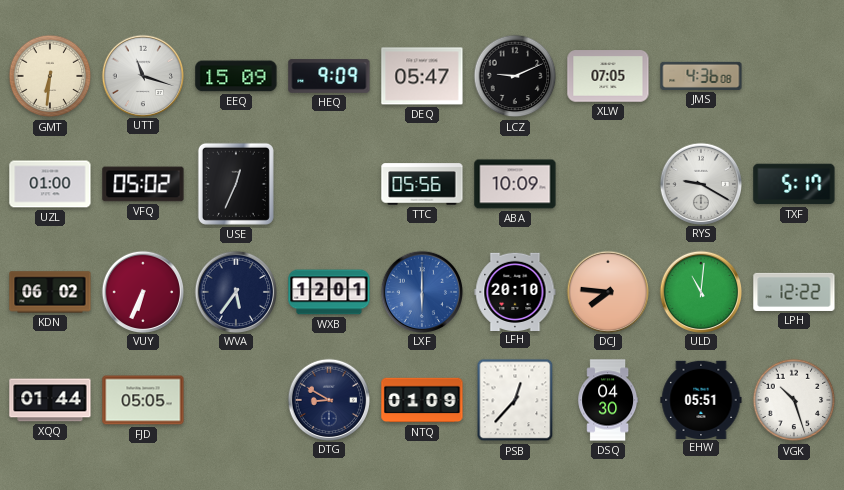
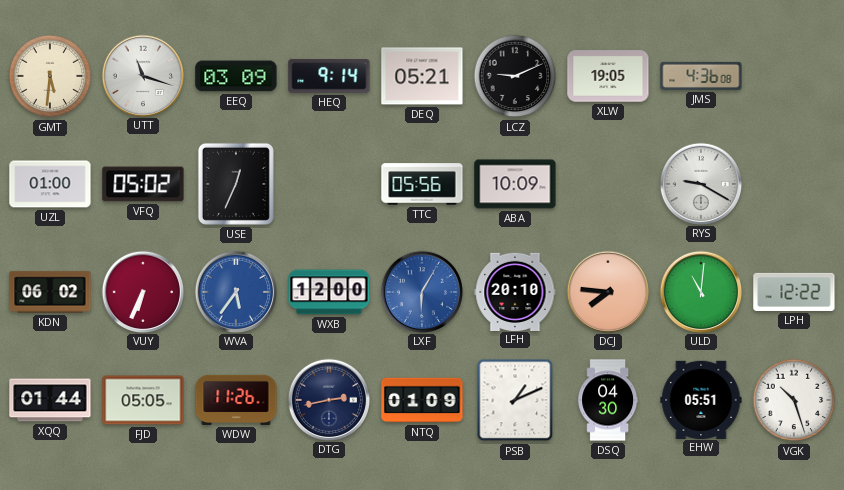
GMT: 6:31 -> 5:31
EEQ: 15:09 -> 03:09
HEQ: 9:09 -> 9:14
DEQ: 05:47 -> 05:21
XLW: 07:05 -> 19:05
TXF: 5:17 -> none
WVA dial: navy -> blue
WXB: 12:01 -> 12:00
LXF: 6:00 -> 6:05
WDW: none -> 11:26
DTG: 8:50 -> 2:43
PSB: 12:37 -> 1:11
